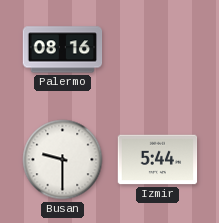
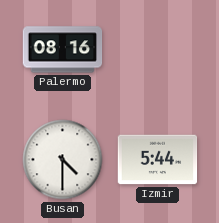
Busan: 9:30 -> 4:30
